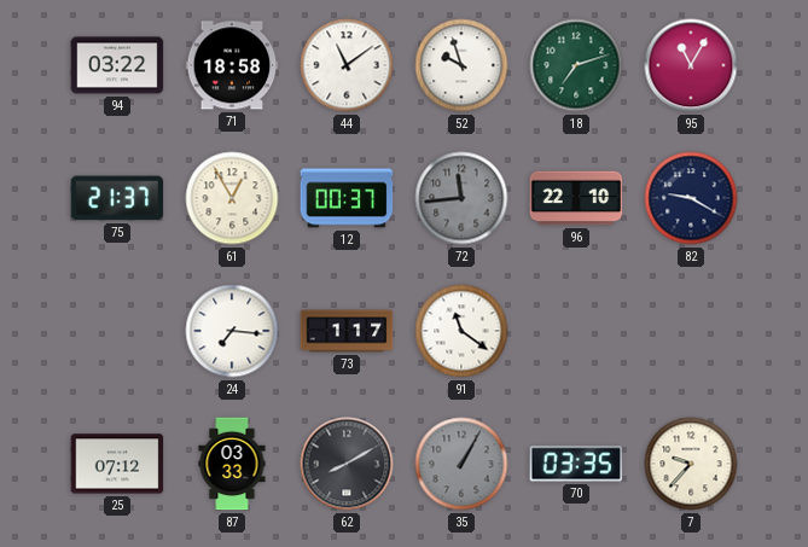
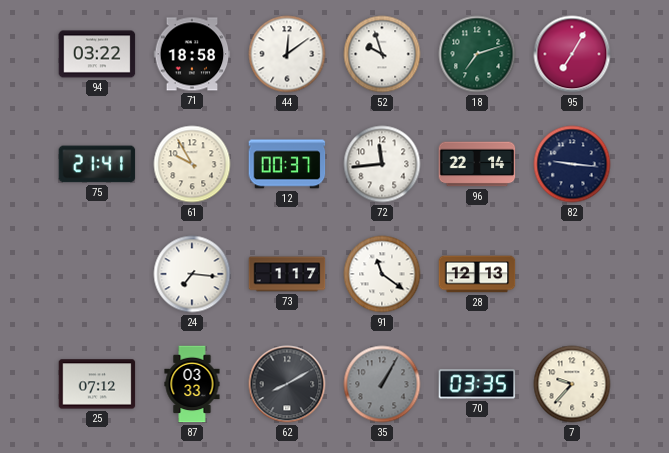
44: 11:09 -> 12:09
95: 11:05 -> 7:05
75: 21:37 -> 21:41
61: 12:55 -> 9:55
72 dial: grey -> white
96: 22:10 -> 22:14
82: 9:20 -> 9:16
28: none -> 12:13
